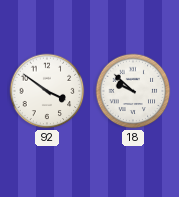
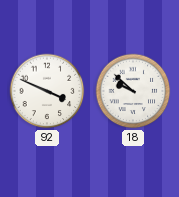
92: 3:51 -> 3:49
